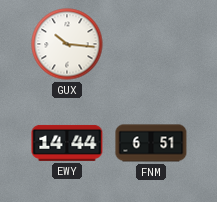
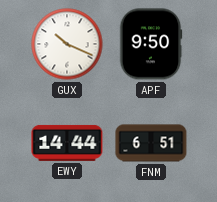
GUX: 10:16 -> 10:19
APF: none -> 9:50
